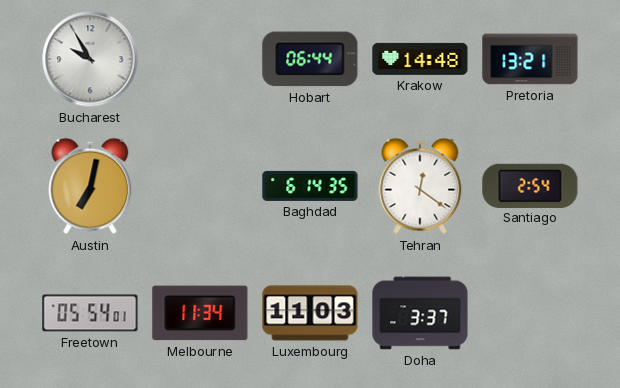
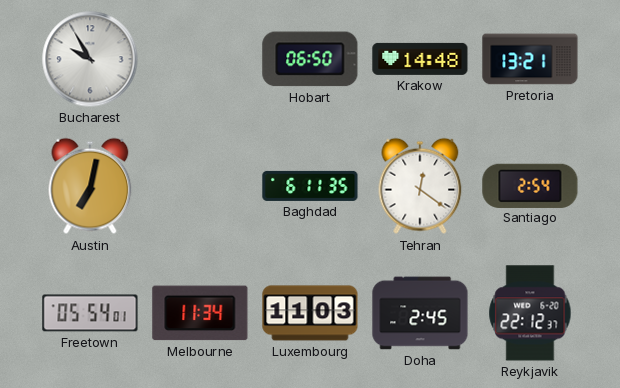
Hobart: 06:44 -> 06:50
Baghdad: 6:14 -> 6:11
Doha: 3:37 -> 2:45
Reykjavik: none -> 22:12
